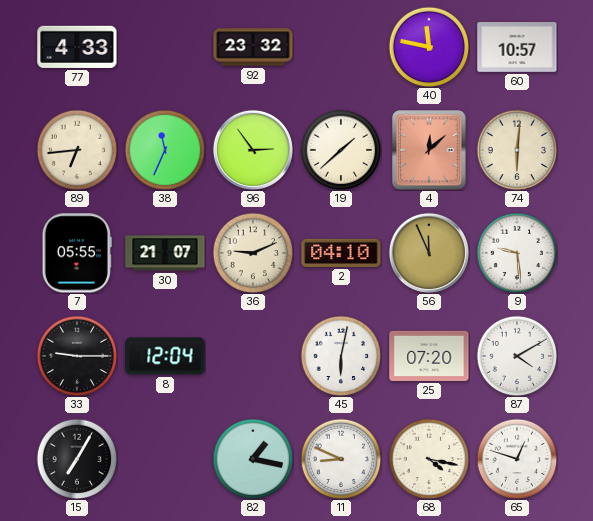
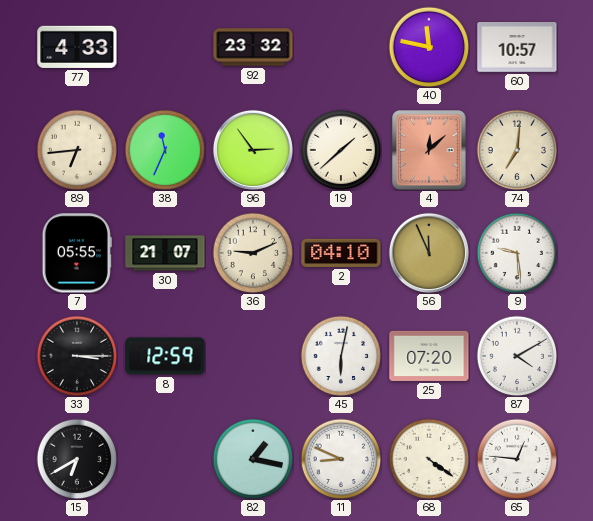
74: 6:01 -> 7:01
33: 9:15 -> 3:15
8: 12:04 -> 12:59
15: 7:05 -> 6:40
68: 4:17 -> 4:21
65: 12:48 -> 12:46
